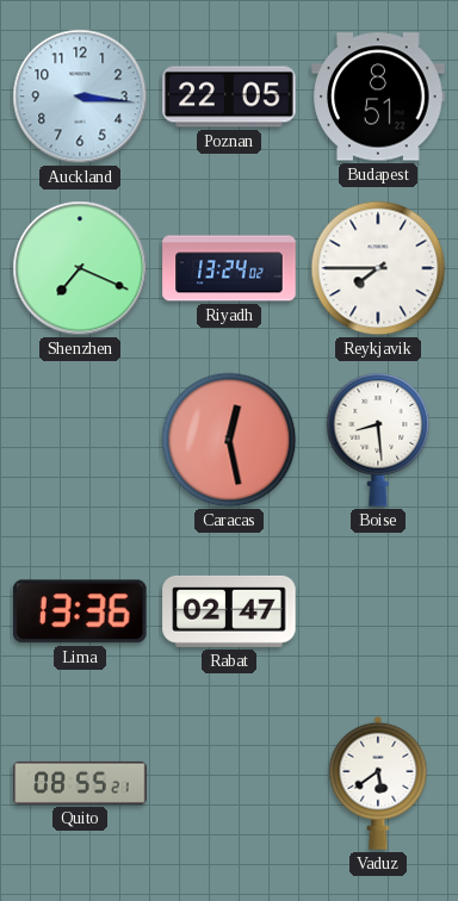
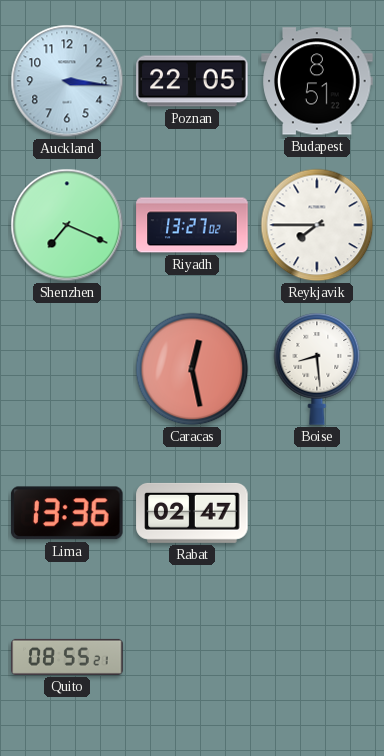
Riyadh: 13:24 -> 13:27
Vaduz: 5:39 -> none
